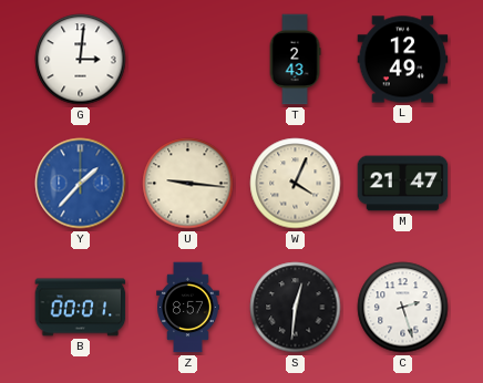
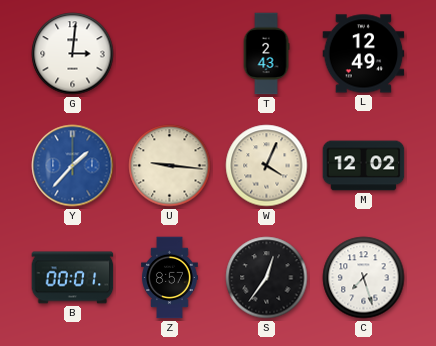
M: 21:47 -> 12:02
S: 12:31 -> 12:36
C: 2:27 -> 7:27
